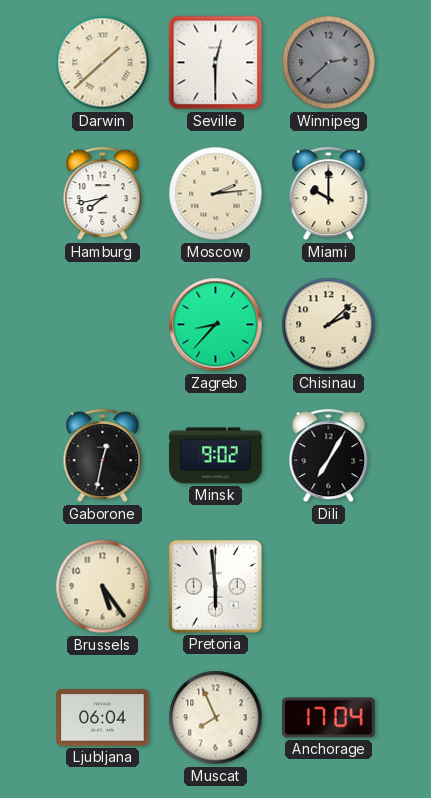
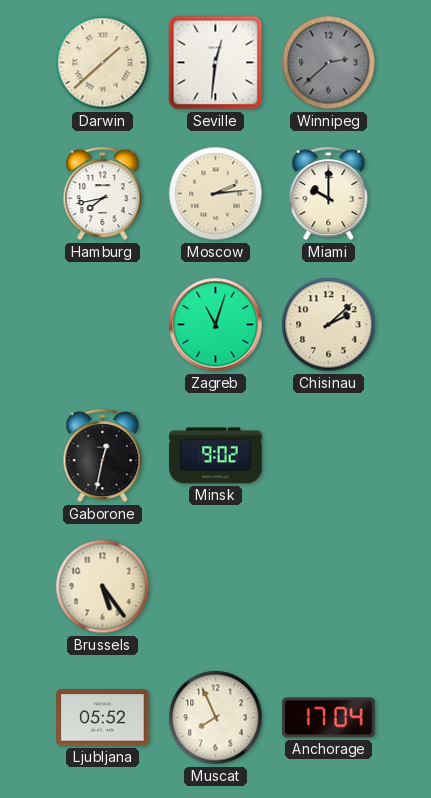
Seville: 12:30 -> 12:31
Zagreb: 8:37 -> 11:03
Dili: 7:05 -> none
Pretoria: 5:59 -> none
Ljubljana: 06:04 -> 05:52
